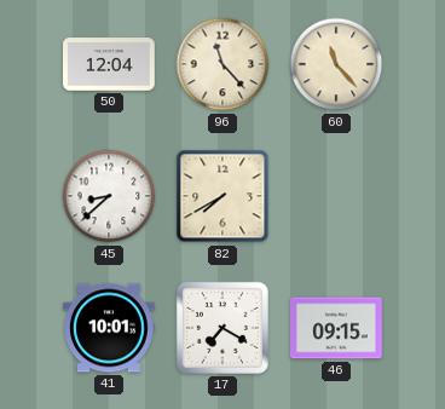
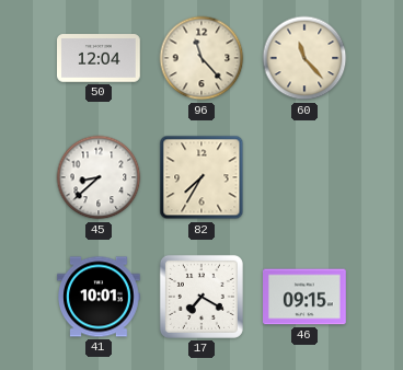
82: 7:40 -> 7:35
